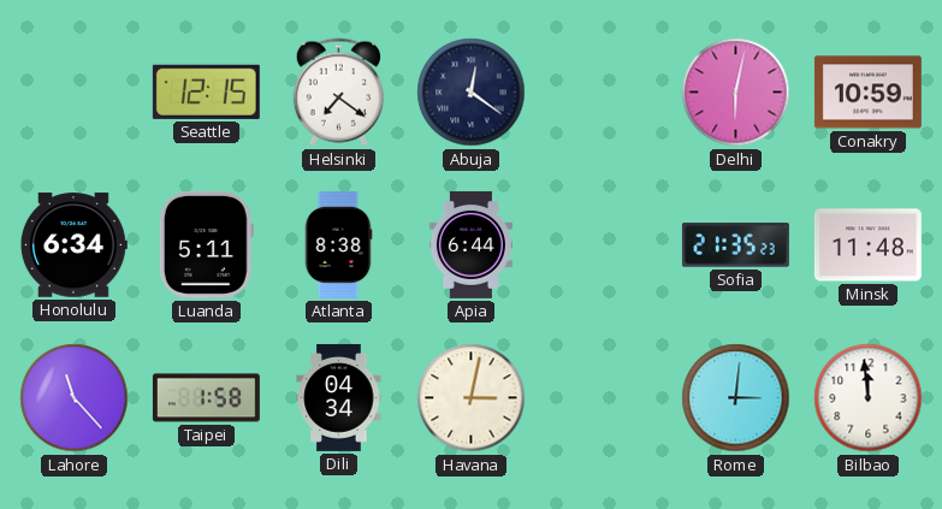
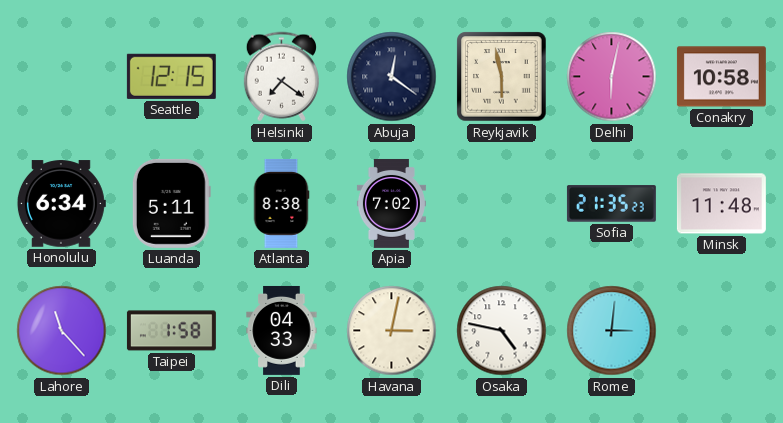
Reykjavik: none -> 5:58
Conakry: 10:59 -> 10:58
Apia: 6:44 -> 7:02
Dili: 04:34 -> 04:33
Osaka: none -> 4:47
Bilbao: 11:59 -> none
